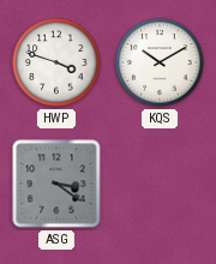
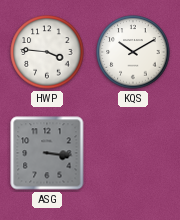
HWP: 3:48 -> 3:46
ASG: 3:21 -> 3:16
